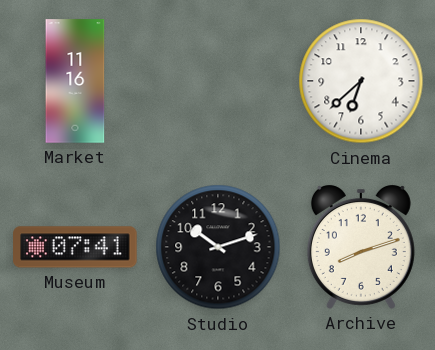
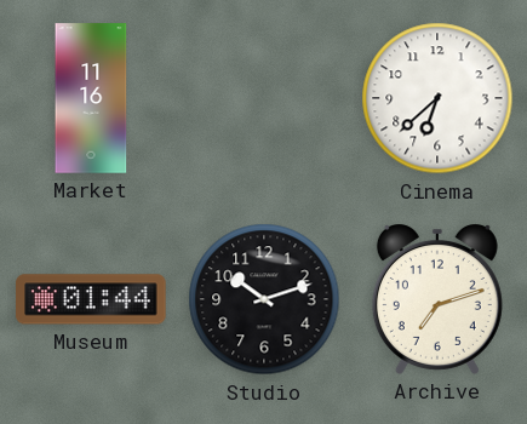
Museum: 07:41 -> 01:44
Archive: 8:12 -> 7:12
